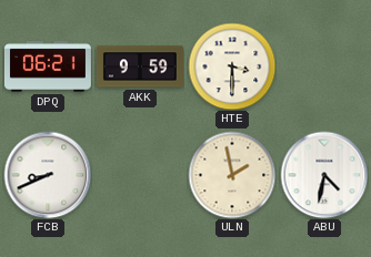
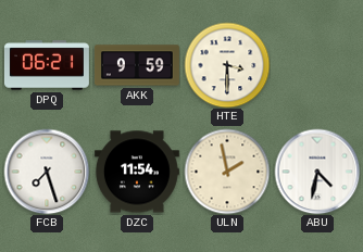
FCB: 8:41 -> 7:27
DZC: none -> 11:54
